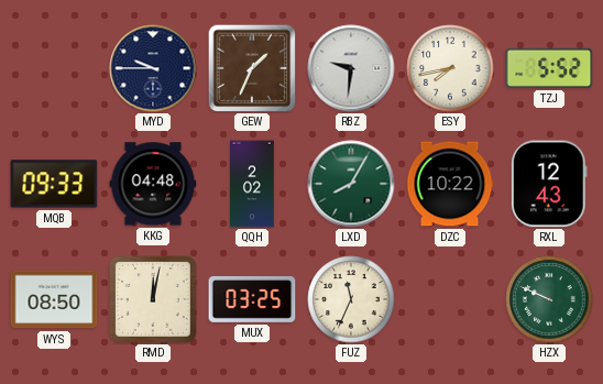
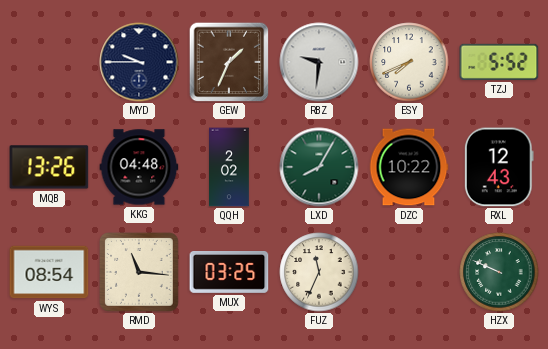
ESY: 7:43 -> 7:41
MQB: 09:33 -> 13:26
WYS: 08:50 -> 08:54
RMD: 12:02 -> 11:16
